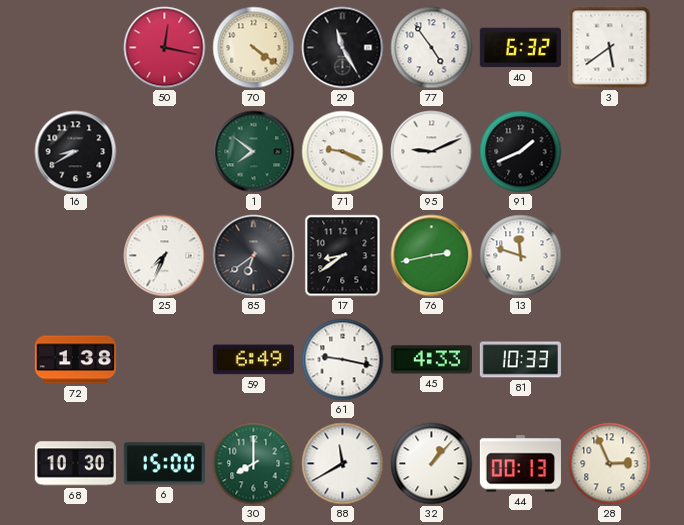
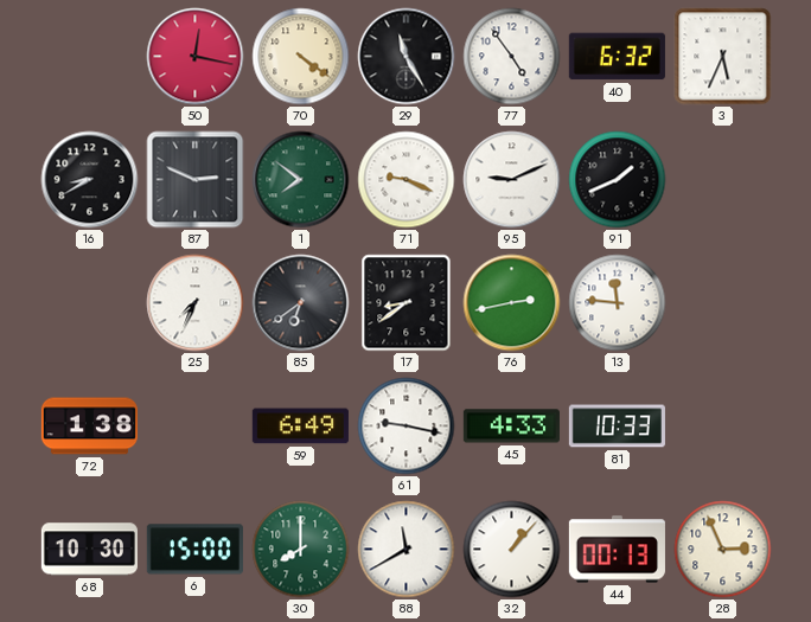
3: 5:39 -> 5:34
87: none -> 2:49
13: 11:48 -> 11:46
